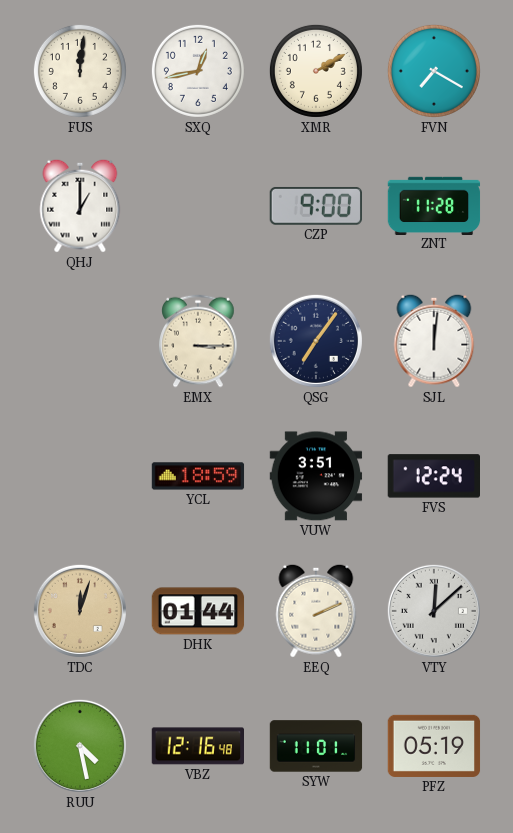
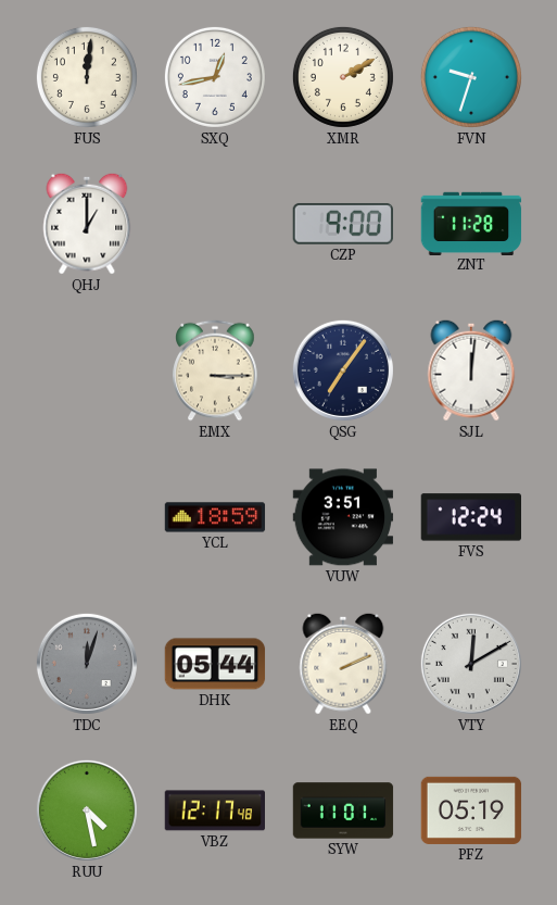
FVN: 7:20 -> 9:33
TDC dial: champagne -> grey
DHK: 01:44 -> 05:44
VTY: 12:08 -> 12:10
VBZ: 12:16 -> 12:17
